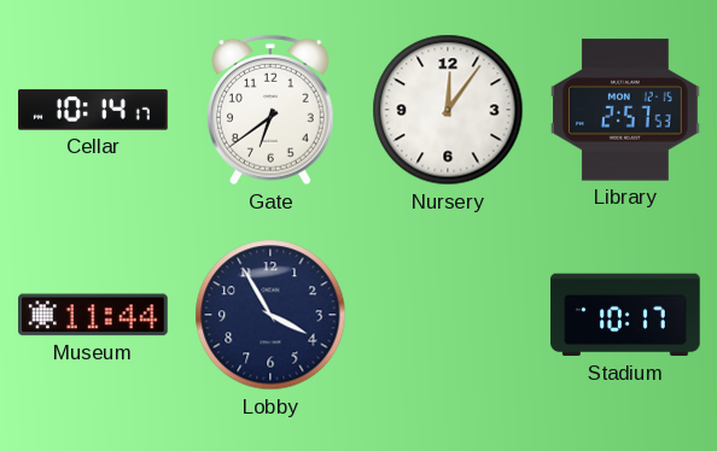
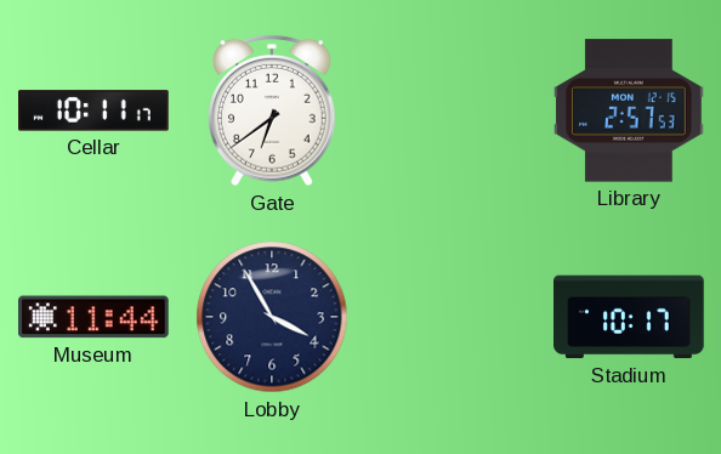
Cellar: 10:14 -> 10:11
Nursery: 12:06 -> none
